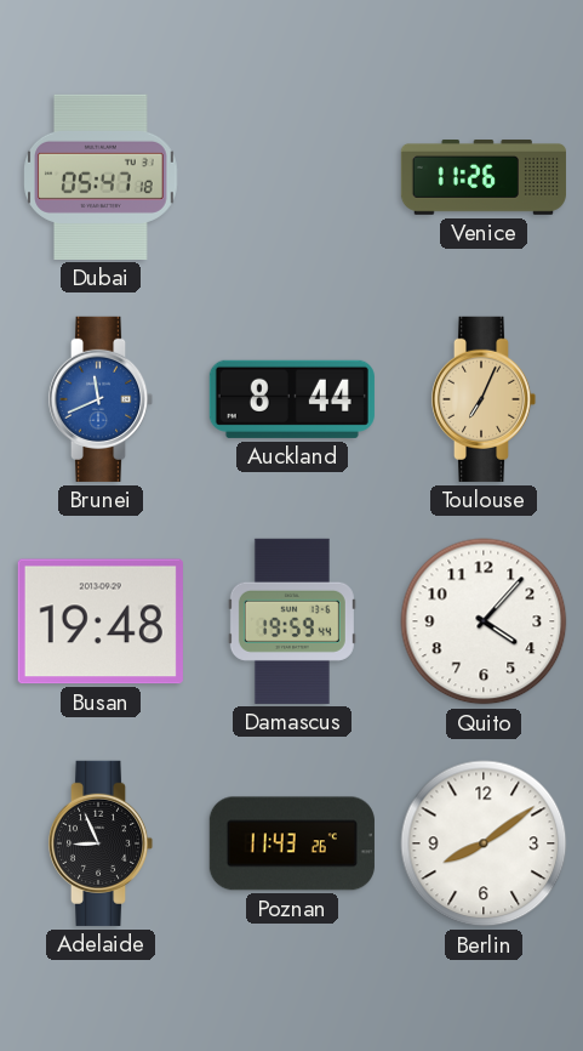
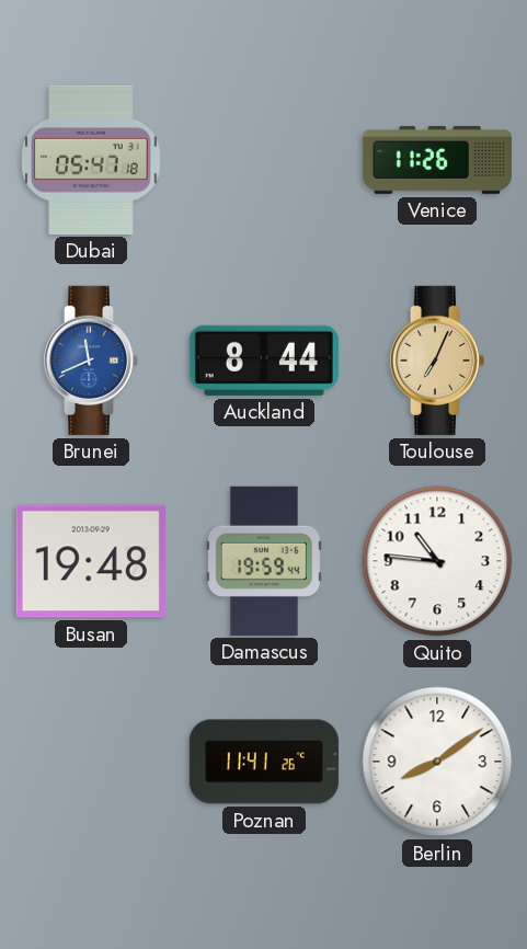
Quito: 4:07 -> 10:46
Adelaide: 8:56 -> none
Poznan: 11:43 -> 11:41
